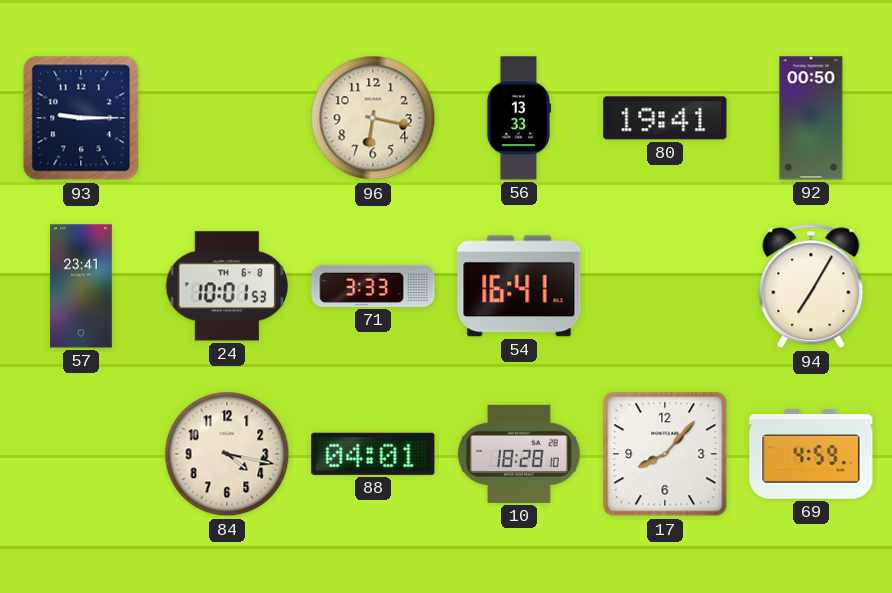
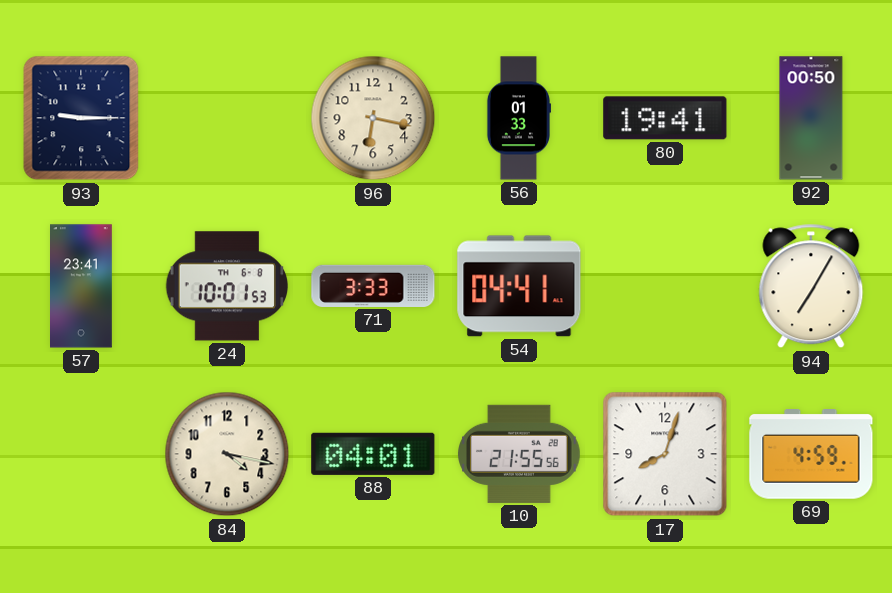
56: 13:33 -> 01:33
54: 16:41 -> 04:41
10: 18:28 -> 21:55
17: 8:07 -> 8:03
